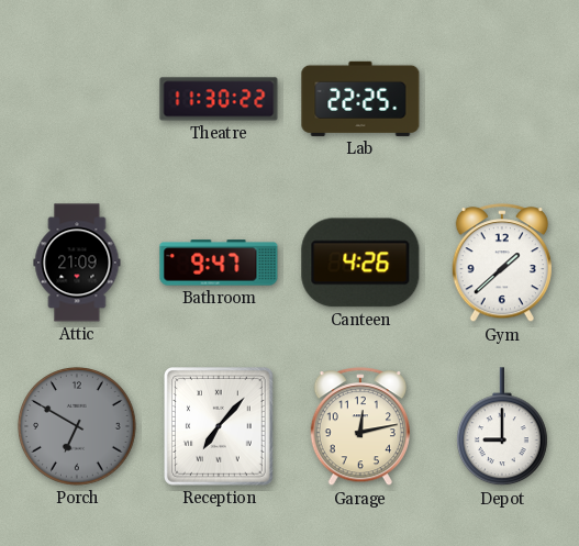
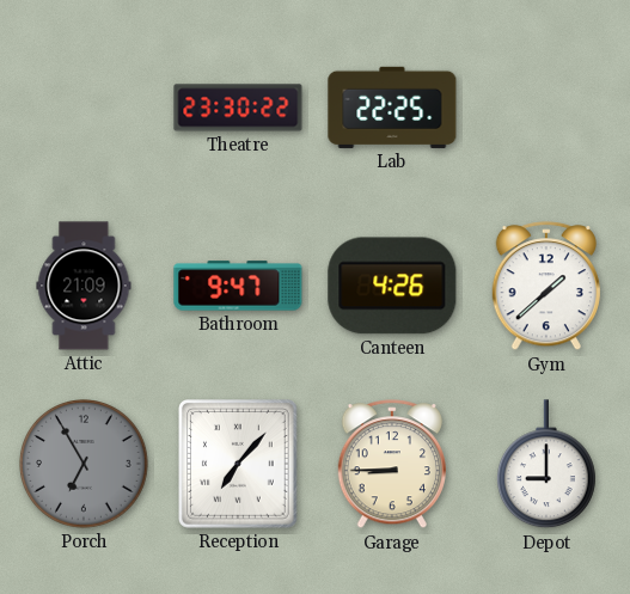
Theatre: 11:30 -> 23:30
Porch: 6:50 -> 6:55
Garage: 12:13 -> 8:45
